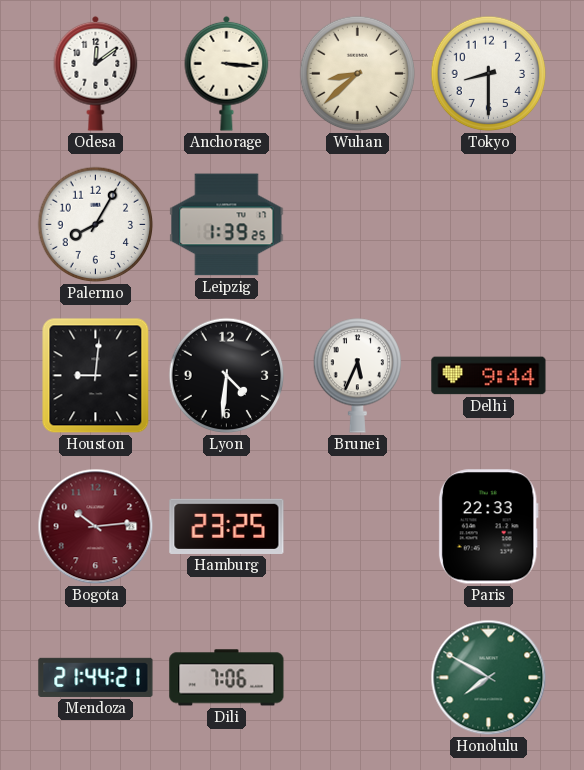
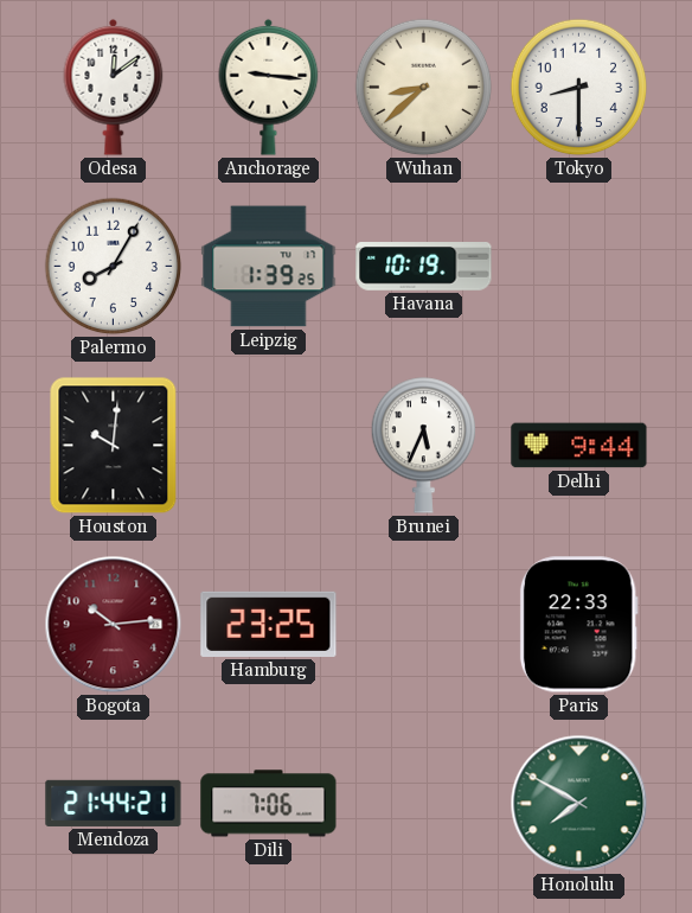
Anchorage: 3:16 -> 9:16
Havana: none -> 10:19
Houston: 9:01 -> 10:01
Lyon: 4:31 -> none
